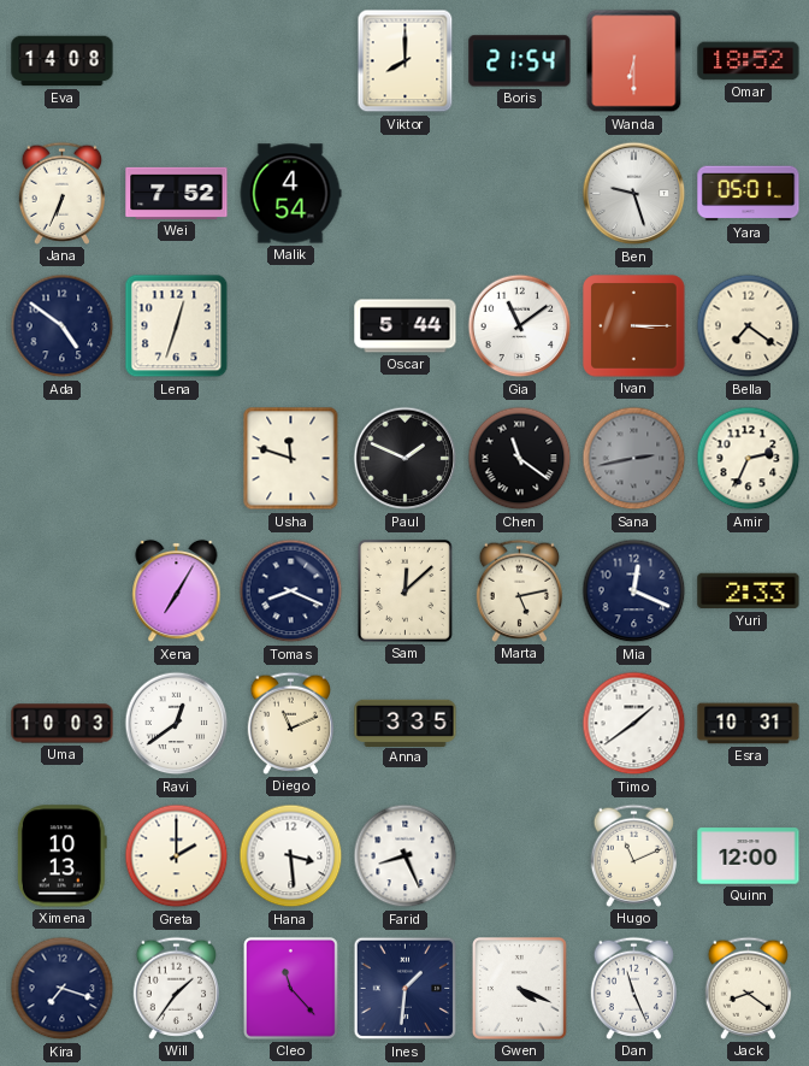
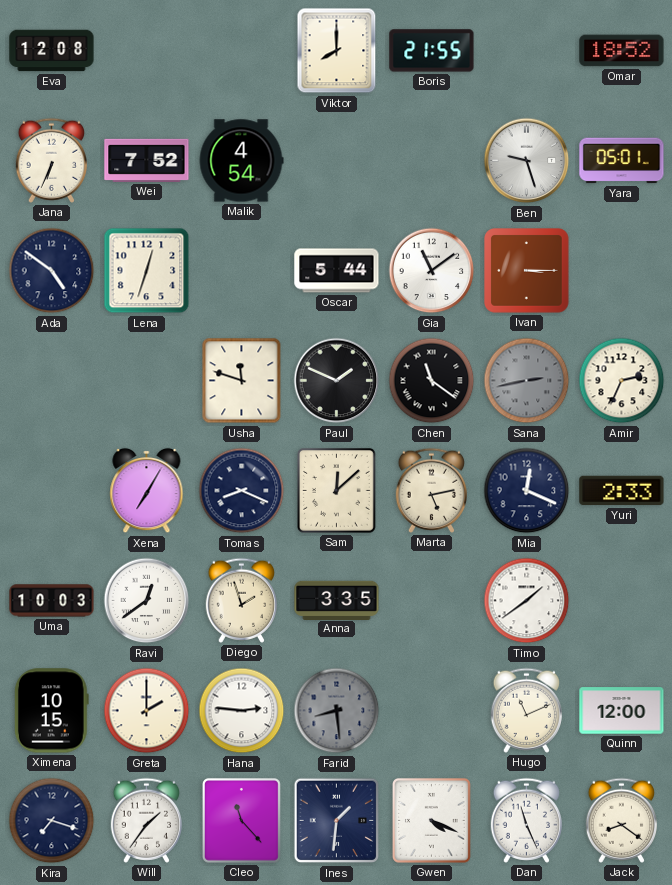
Eva: 14:08 -> 12:08
Boris: 21:54 -> 21:55
Wanda: 6:30 -> none
Bella: 7:21 -> none
Diego: 11:11 -> 1:57
Esra: 10:31 -> none
Ximena: 10:13 -> 10:15
Hana: 3:29 -> 2:46
Farid: 8:26 -> 8:29
Farid dial: white -> grey
